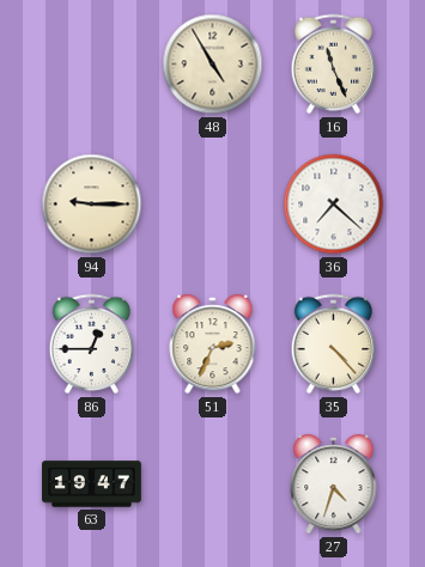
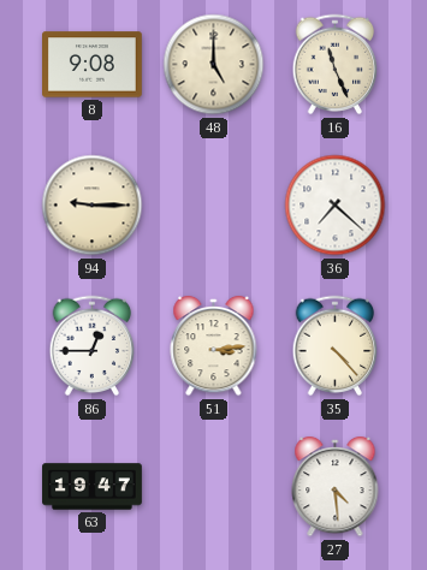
8: none -> 9:08
48: 4:55 -> 5:00
51: 2:34 -> 3:14
27: 4:33 -> 4:29
